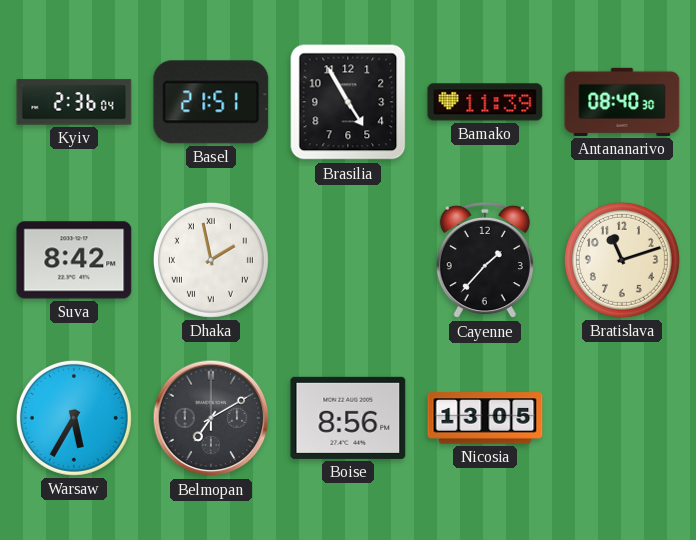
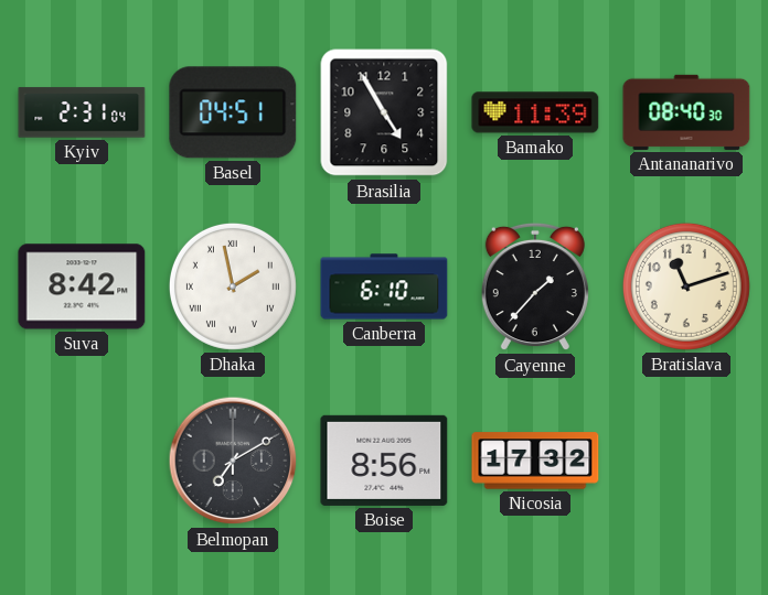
Kyiv: 2:36 -> 2:31
Basel: 21:51 -> 04:51
Canberra: none -> 6:10
Warsaw: 5:35 -> none
Nicosia: 13:05 -> 17:32
